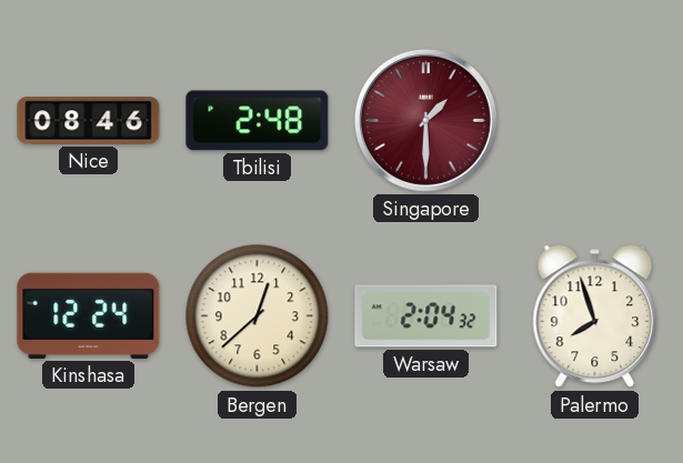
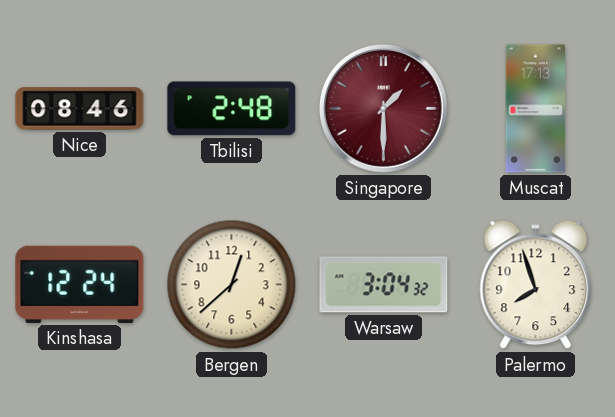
Muscat: none -> 17:13
Warsaw: 2:04 -> 3:04
